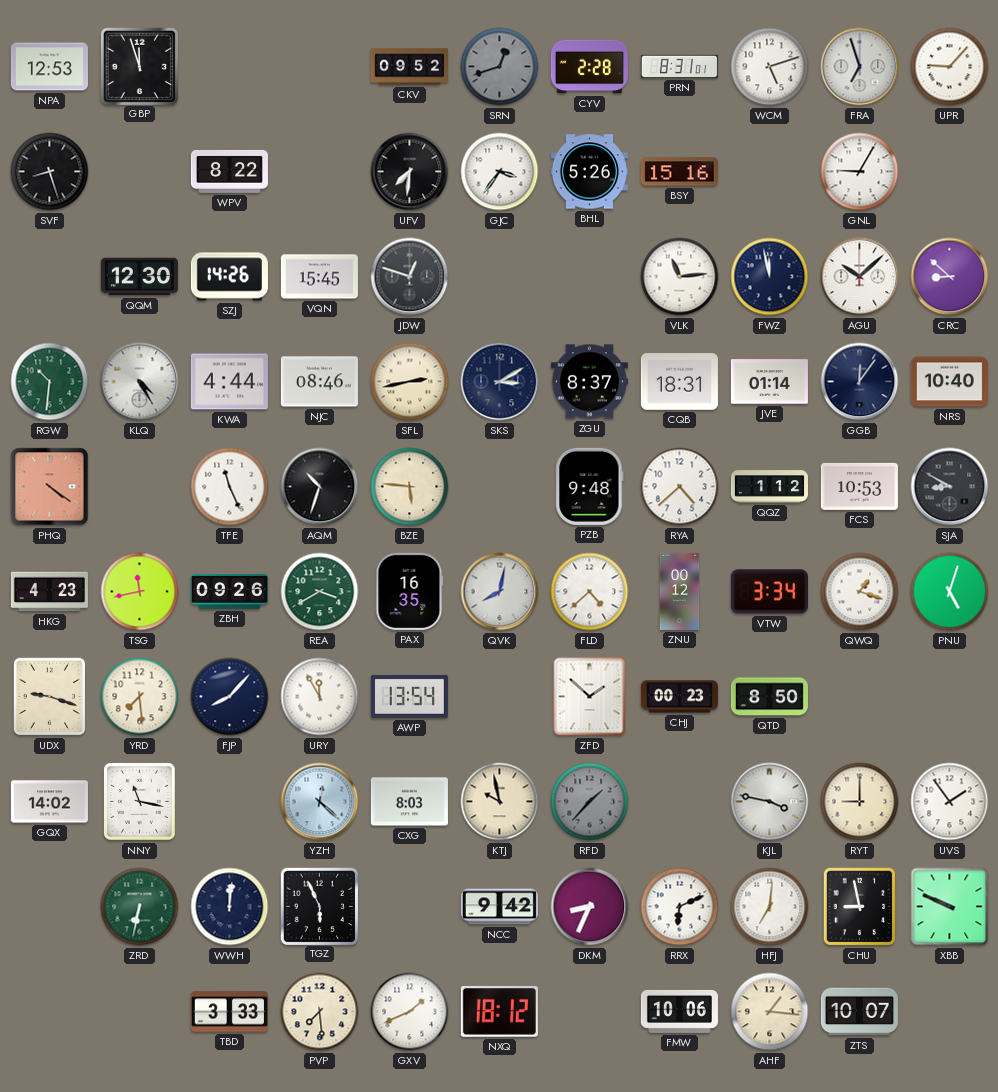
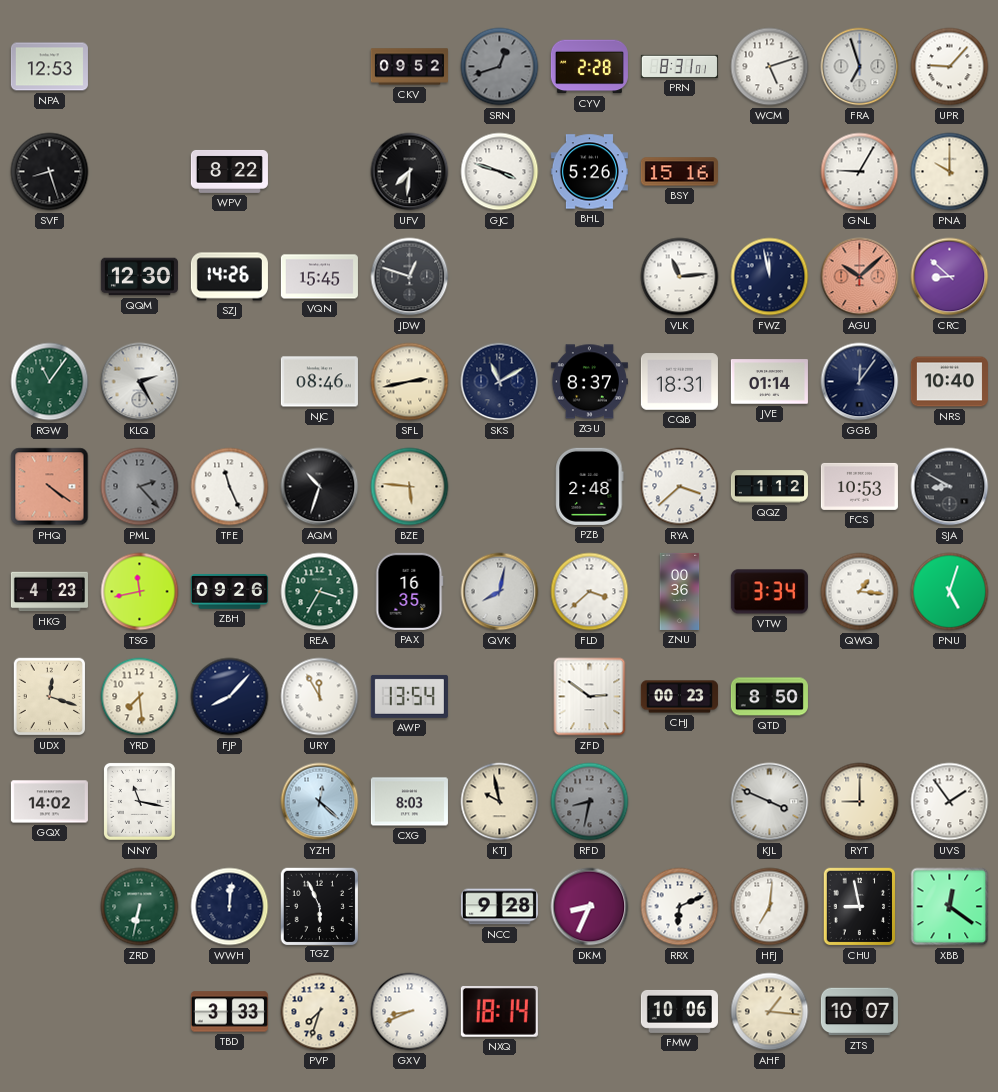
GBP: 11:57 -> none
GJC: 3:36 -> 3:48
PNA: none -> 10:00
AGU dial: white -> salmon
RGW: 10:31 -> 11:06
KLQ: 4:25 -> 2:25
KWA: 4:44 -> none
SKS: 3:10 -> 11:10
PML: none -> 2:23
PZB: 9:48 -> 2:48
RYA: 4:38 -> 3:38
REA: 3:40 -> 3:35
FLD: 4:38 -> 3:38
ZNU: 00:12 -> 00:36
QWQ: 1:18 -> 1:16
UDX: 9:18 -> 12:18
ZFD: 1:52 -> 2:51
RFD: 1:37 -> 8:32
KJL: 3:47 -> 3:49
NCC: 9:42 -> 9:28
XBB: 9:49 -> 12:21
PVP: 7:29 -> 7:33
GXV: 1:41 -> 8:41
NXQ: 18:12 -> 18:14
